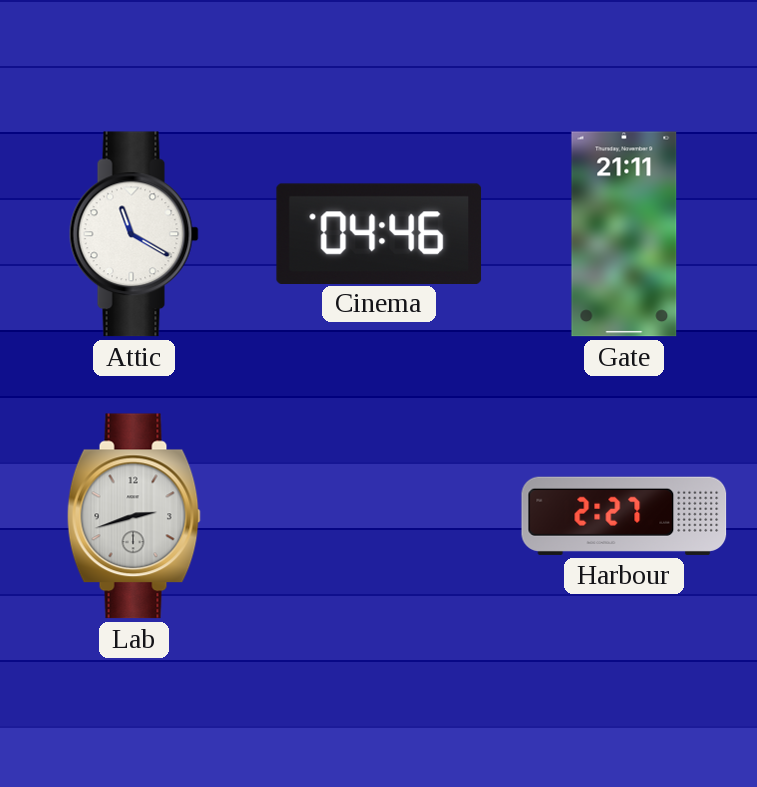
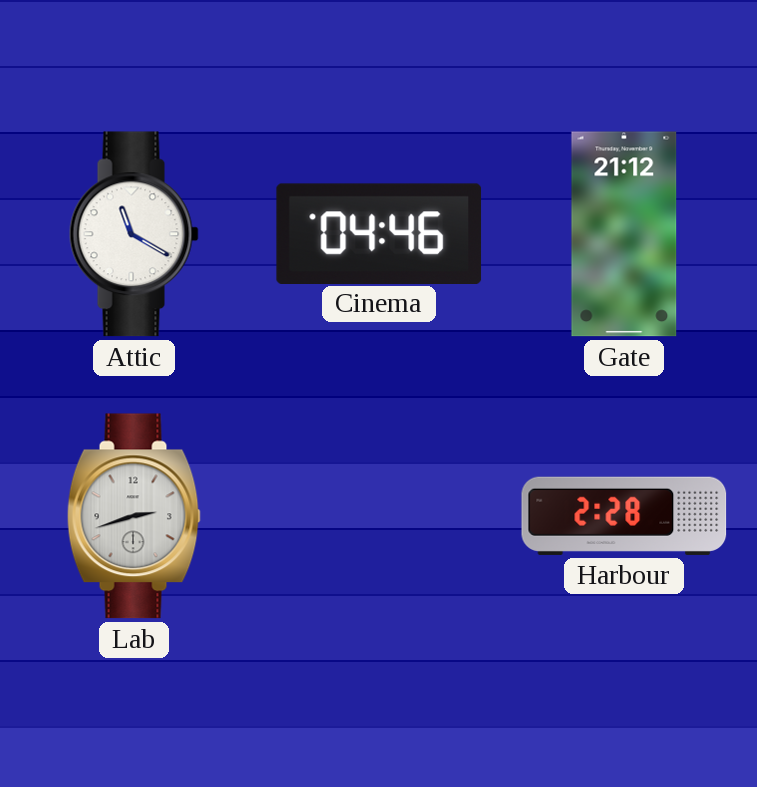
Gate: 21:11 -> 21:12
Harbour: 2:27 -> 2:28
